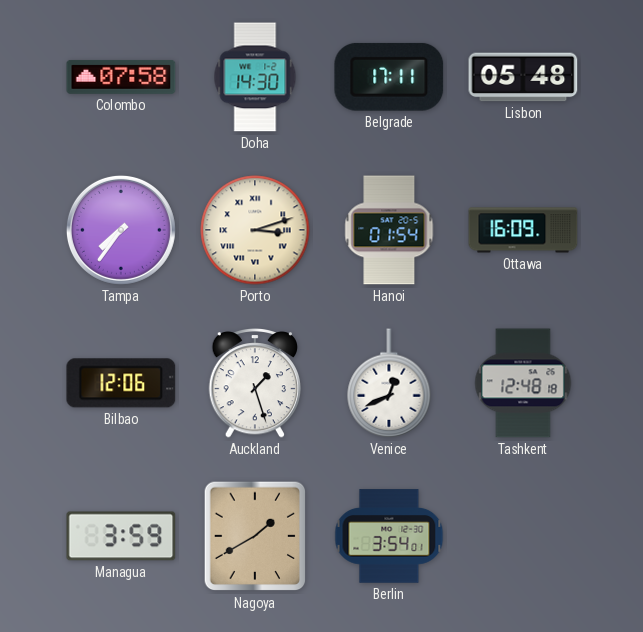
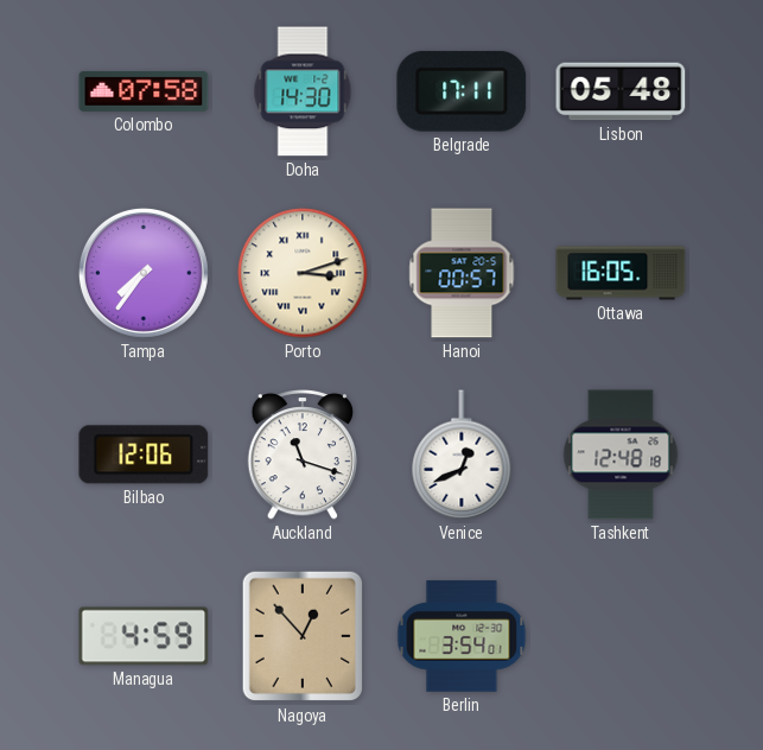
Hanoi: 01:54 -> 00:57
Ottawa: 16:09 -> 16:05
Auckland: 1:27 -> 11:18
Managua: 3:59 -> 4:59
Nagoya: 1:40 -> 12:53
